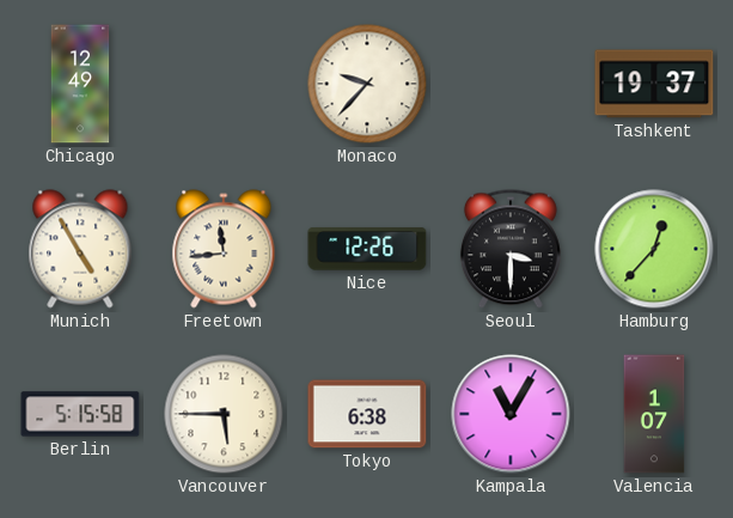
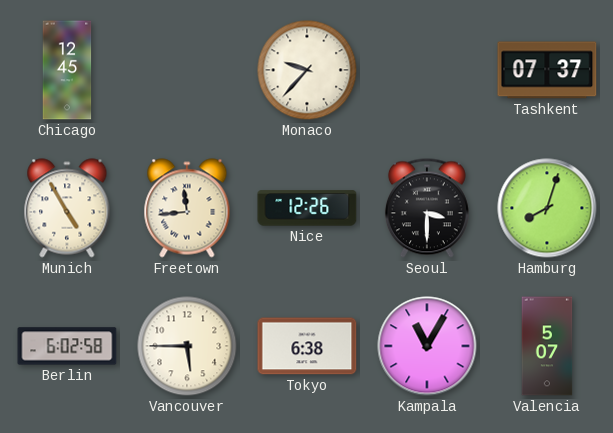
Chicago: 12:49 -> 12:45
Tashkent: 19:37 -> 07:37
Hamburg: 12:37 -> 8:03
Berlin: 5:15 -> 6:02
Valencia: 1:07 -> 5:07
